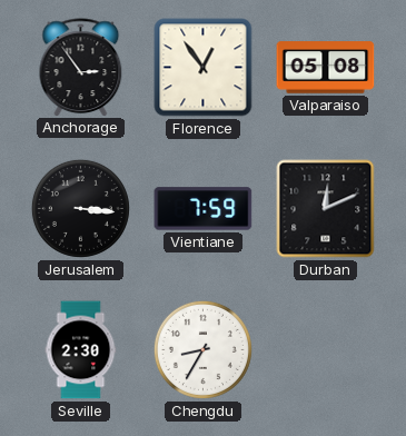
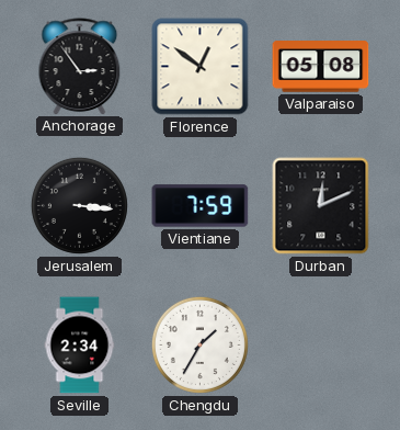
Florence: 12:54 -> 12:51
Seville: 2:30 -> 2:34
Chengdu: 8:35 -> 1:35
